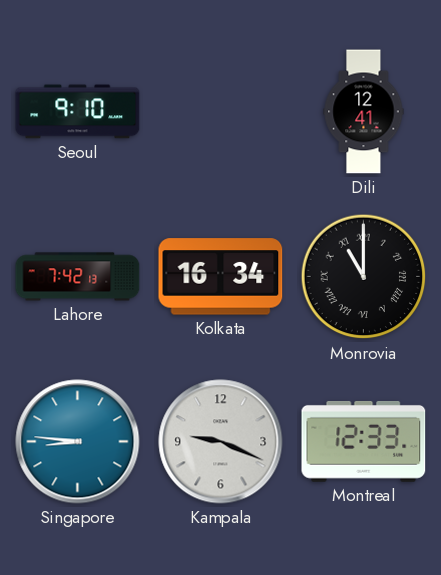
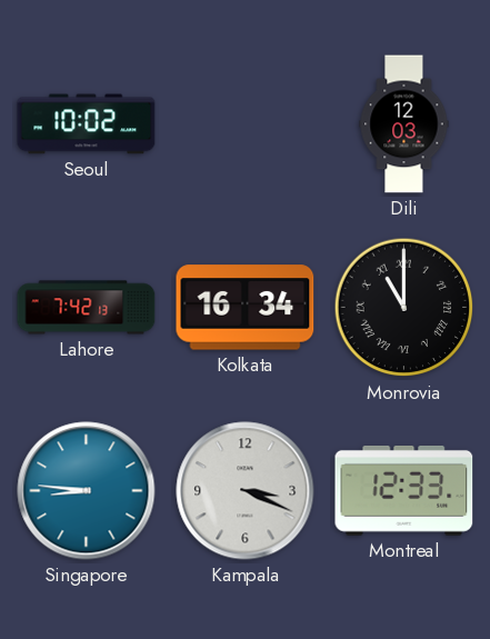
Seoul: 9:10 -> 10:02
Dili: 12:41 -> 12:03
Kampala: 9:19 -> 3:19
